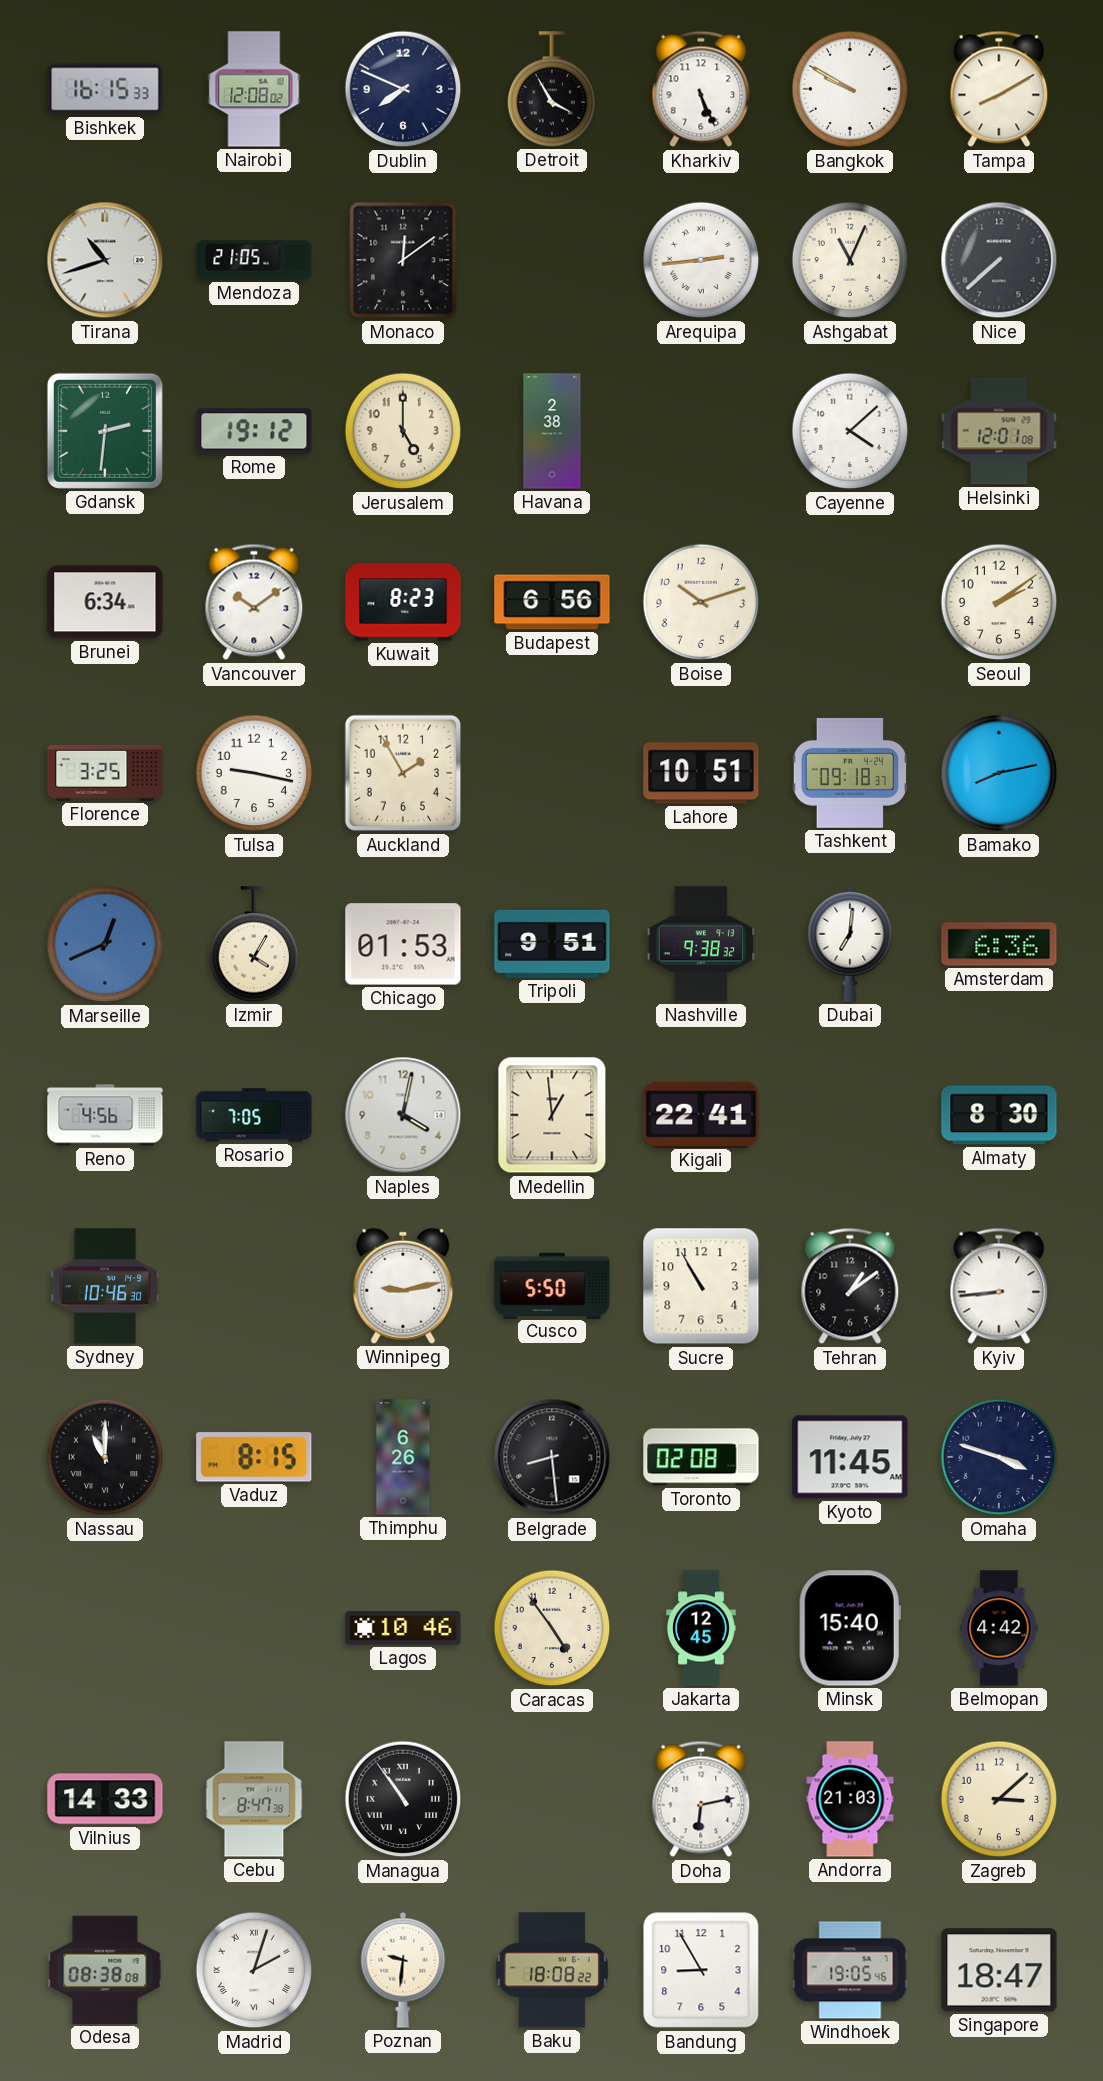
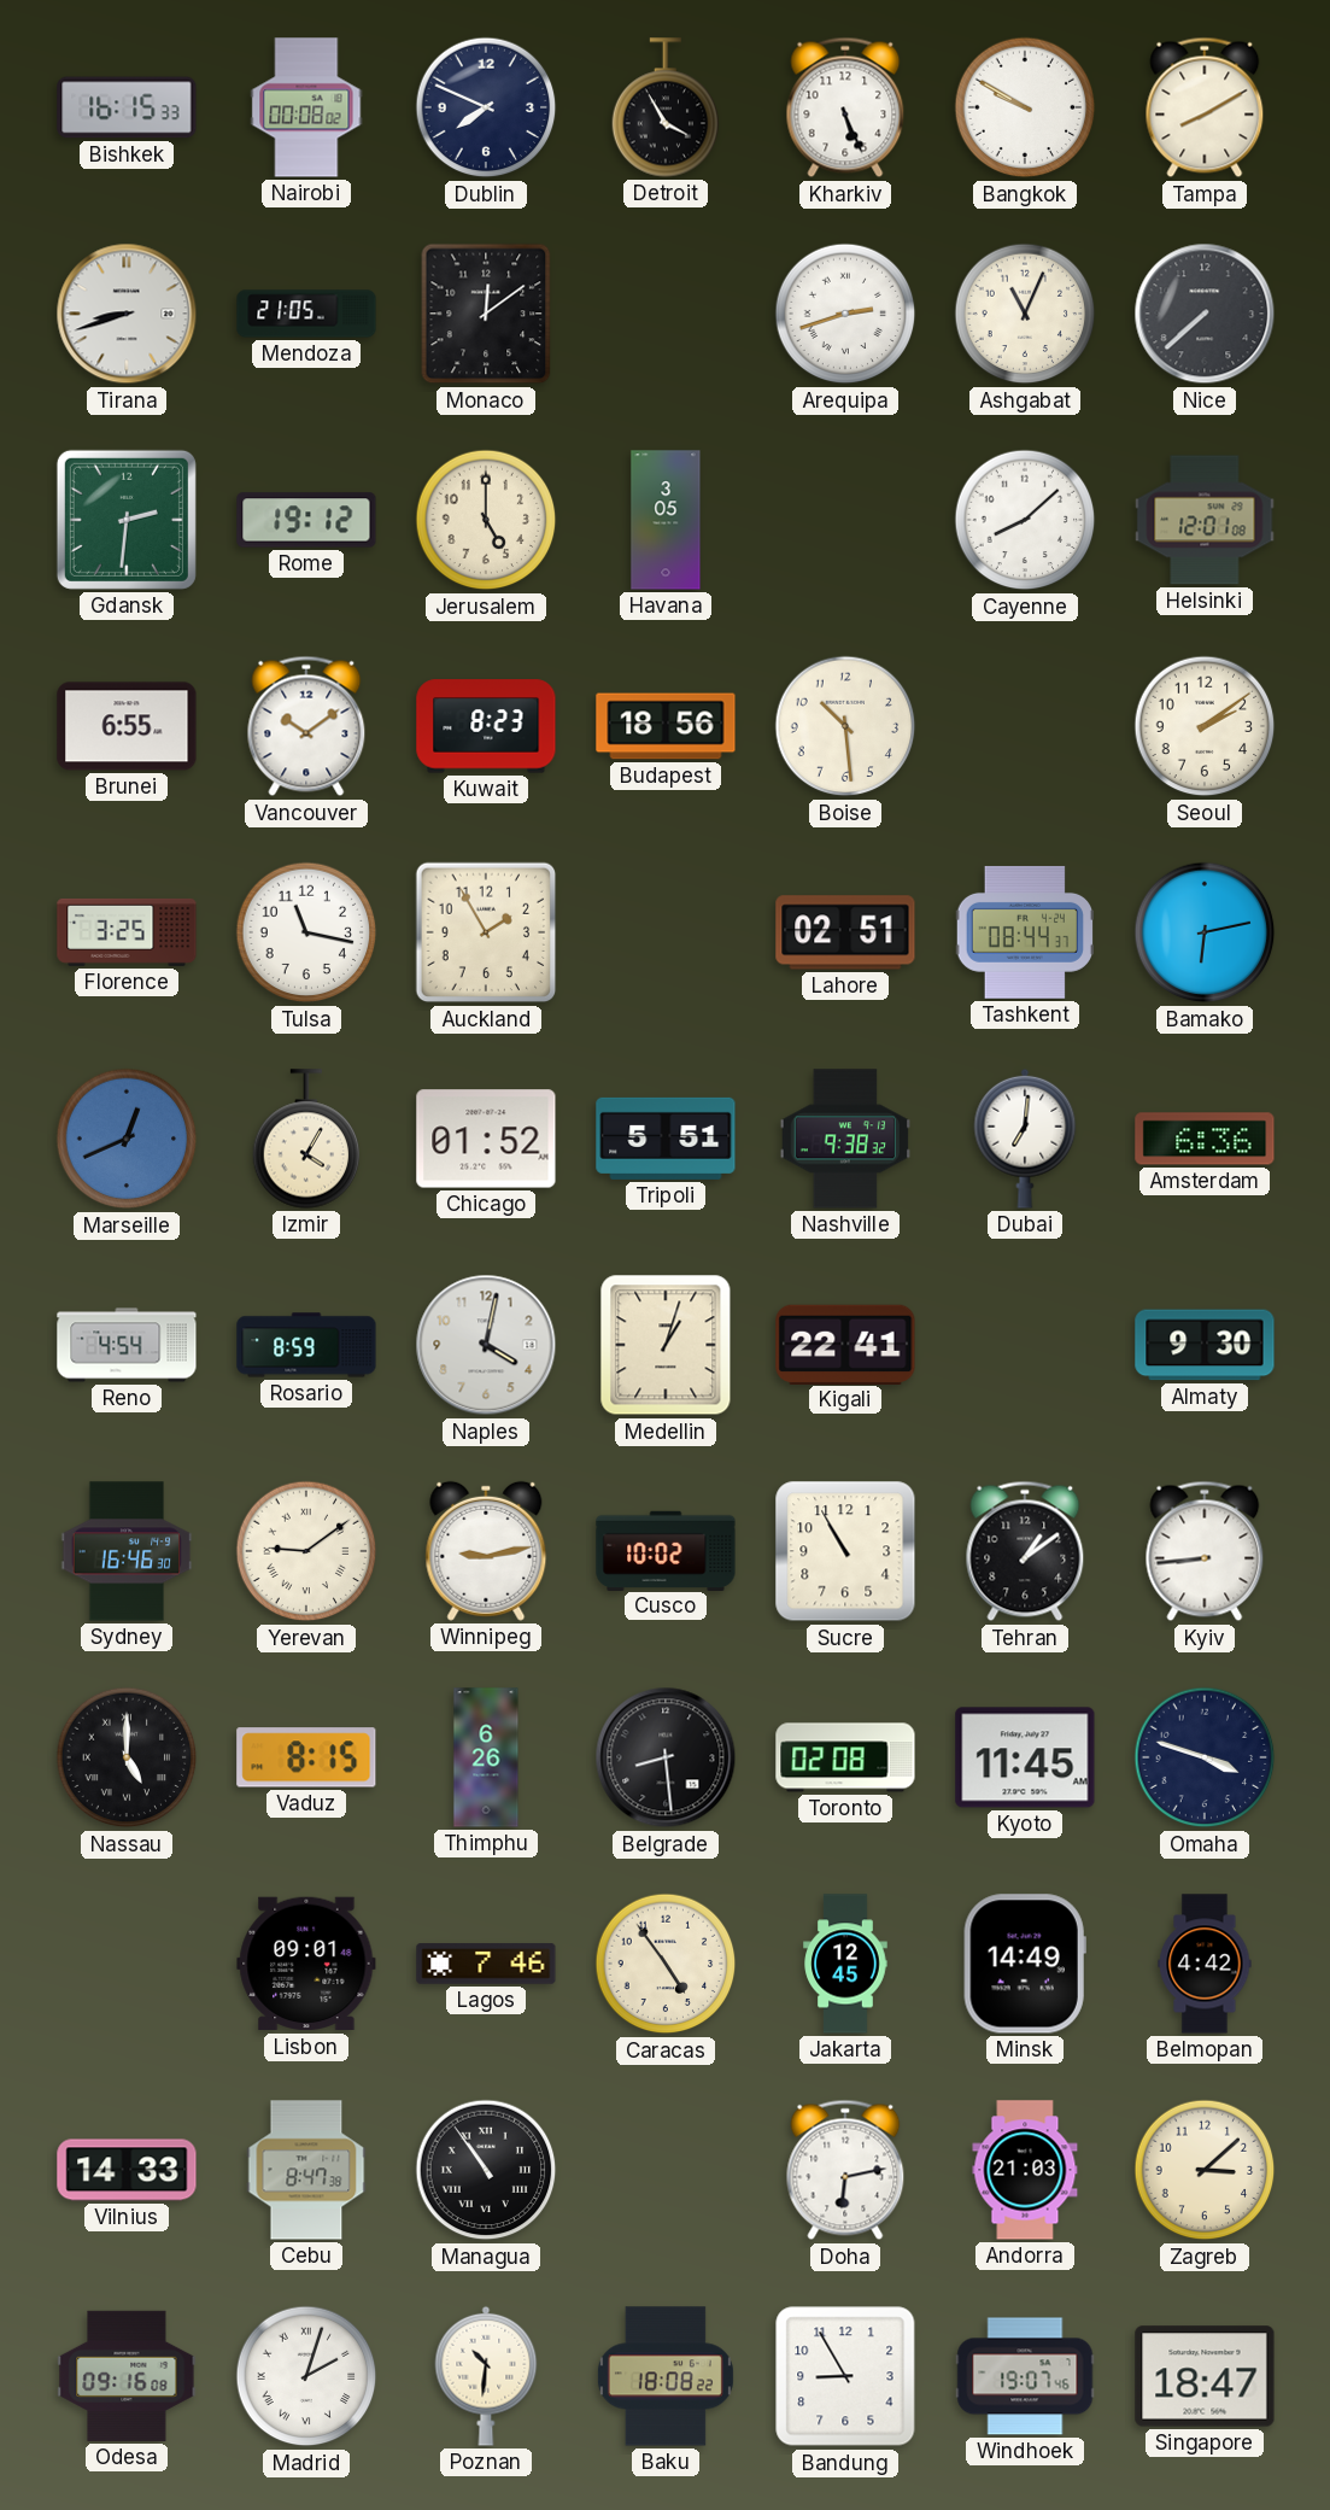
Nairobi: 12:08 -> 00:08
Tirana: 10:42 -> 8:42
Arequipa: 2:44 -> 2:42
Havana: 2:38 -> 3:05
Cayenne: 4:08 -> 8:08
Brunei: 6:34 -> 6:55
Budapest: 6:56 -> 18:56
Boise: 10:12 -> 10:29
Tulsa: 9:17 -> 11:17
Lahore: 10:51 -> 02:51
Tashkent: 09:18 -> 08:44
Bamako: 8:13 -> 6:13
Chicago: 01:53 -> 01:52
Tripoli: 9:51 -> 5:51
Reno: 4:56 -> 4:54
Rosario: 7:05 -> 8:59
Medellin: 12:59 -> 1:03
Almaty: 8:30 -> 9:30
Sydney: 10:46 -> 16:46
Yerevan: none -> 9:09
Cusco: 5:50 -> 10:02
Nassau: 11:00 -> 5:00
Lisbon: none -> 09:01
Lagos: 10:46 -> 7:46
Minsk: 15:40 -> 14:49
Odesa: 08:38 -> 09:16
Poznan: 9:31 -> 10:31
Windhoek: 19:05 -> 19:07
